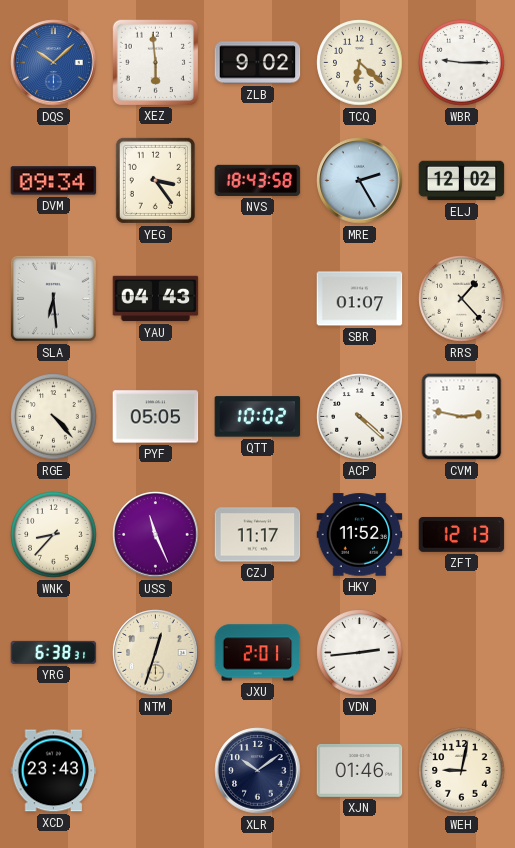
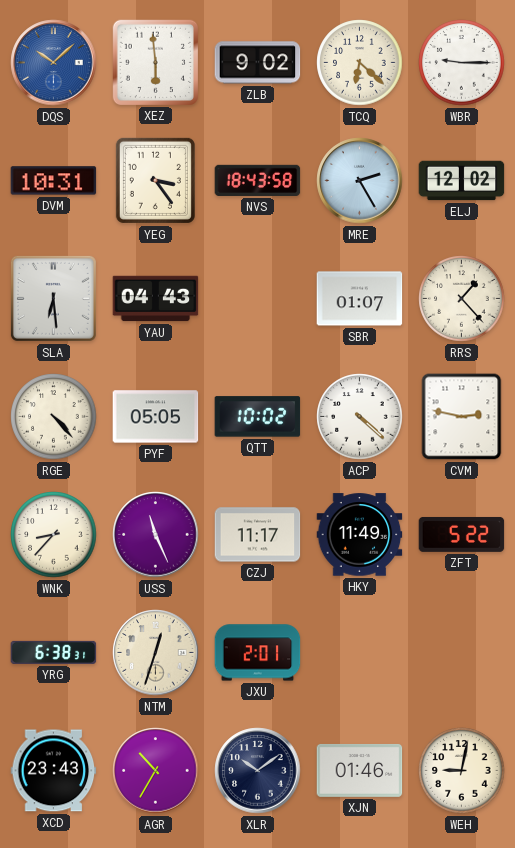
DVM: 09:34 -> 10:31
HKY: 11:52 -> 11:49
ZFT: 12:13 -> 5:22
VDN: 2:44 -> none
AGR: none -> 10:35
